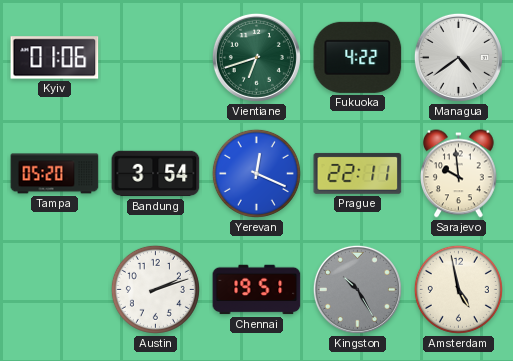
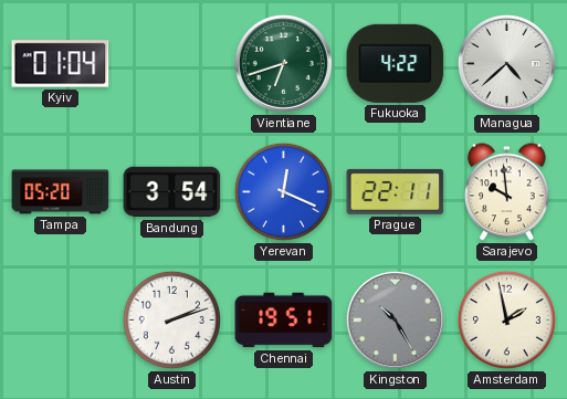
Kyiv: 01:06 -> 01:04
Managua: 4:39 -> 4:38
Amsterdam: 4:58 -> 1:58
